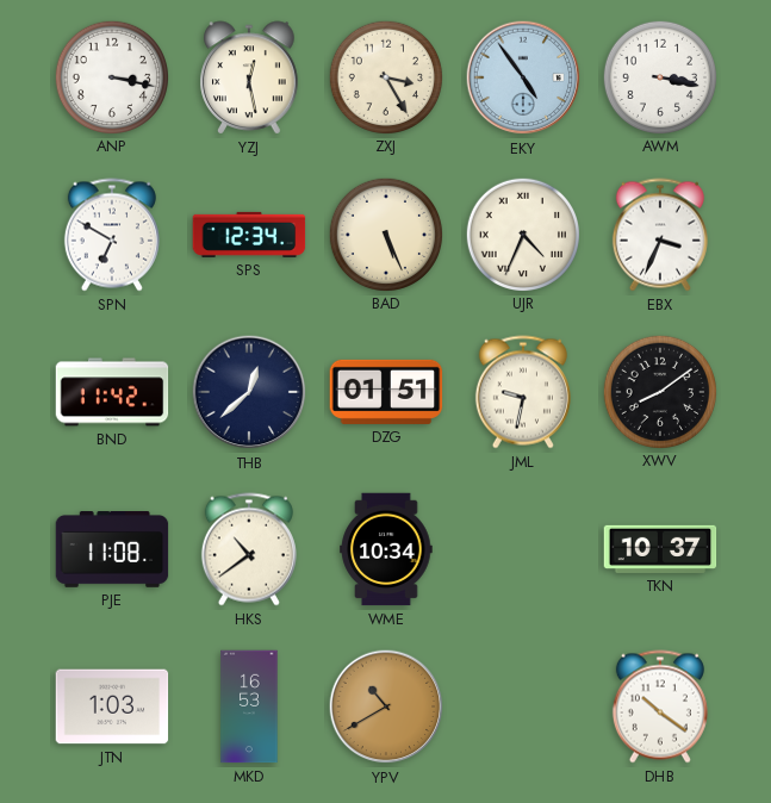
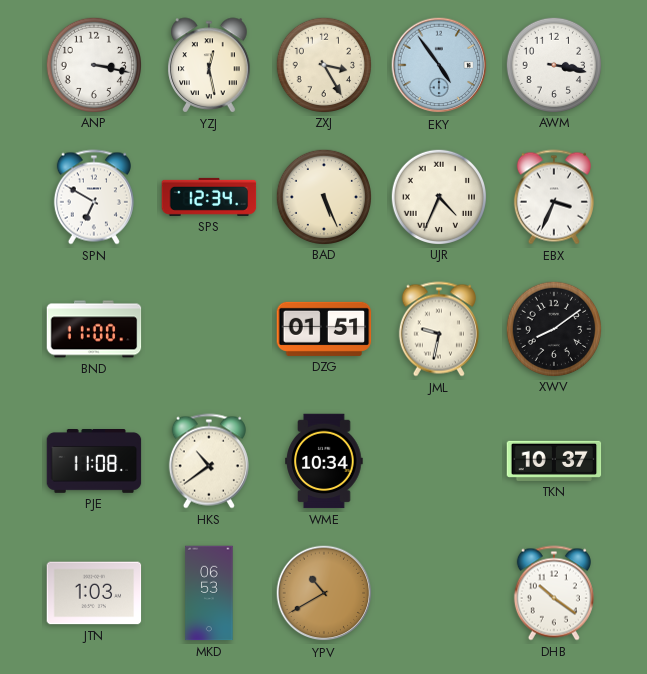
BND: 11:42 -> 11:00
THB: 12:38 -> none
MKD: 16:53 -> 06:53
